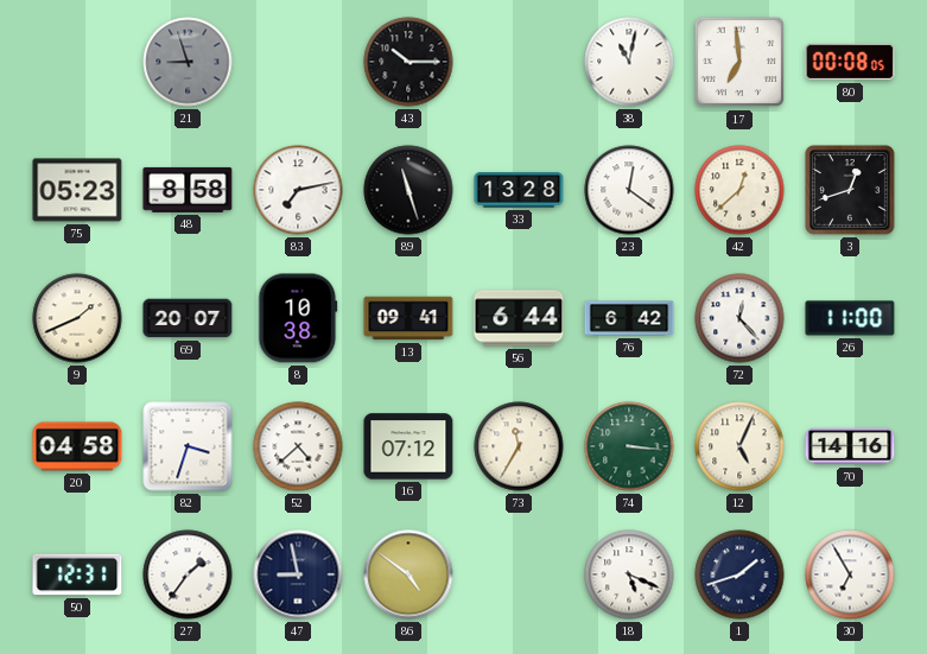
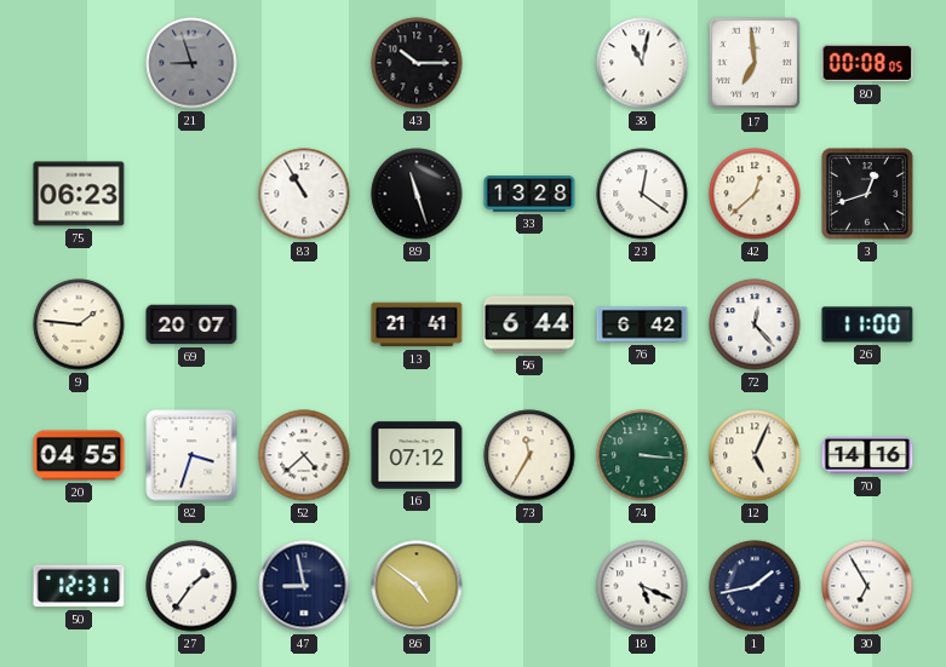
75: 05:23 -> 06:23
48: 8:58 -> none
83: 7:13 -> 10:55
9: 1:41 -> 1:46
8: 10:38 -> none
13: 09:41 -> 21:41
20: 04:58 -> 04:55
1: 1:42 -> 1:43
